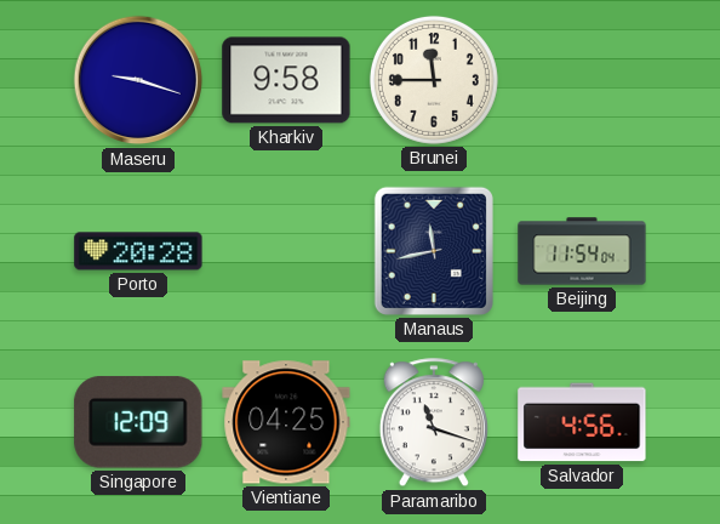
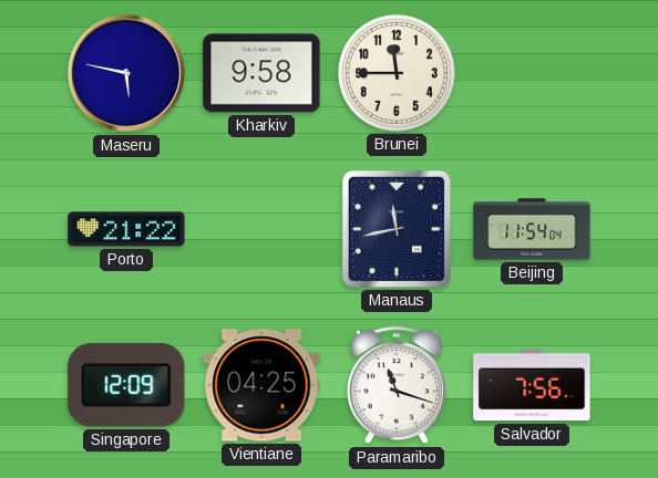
Maseru: 9:18 -> 5:47
Porto: 20:28 -> 21:22
Salvador: 4:56 -> 7:56
